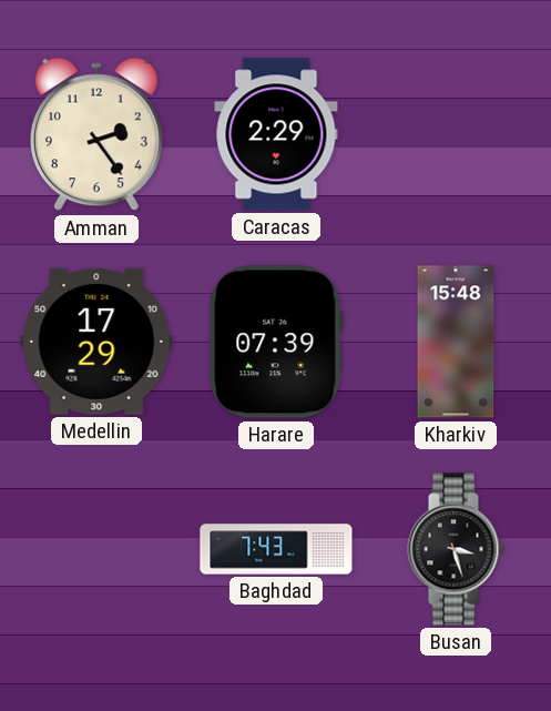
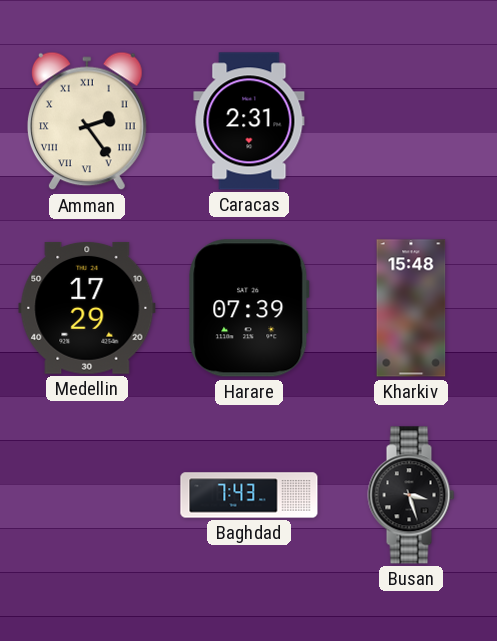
Amman numerals: Arabic -> Roman
Caracas: 2:29 -> 2:31
